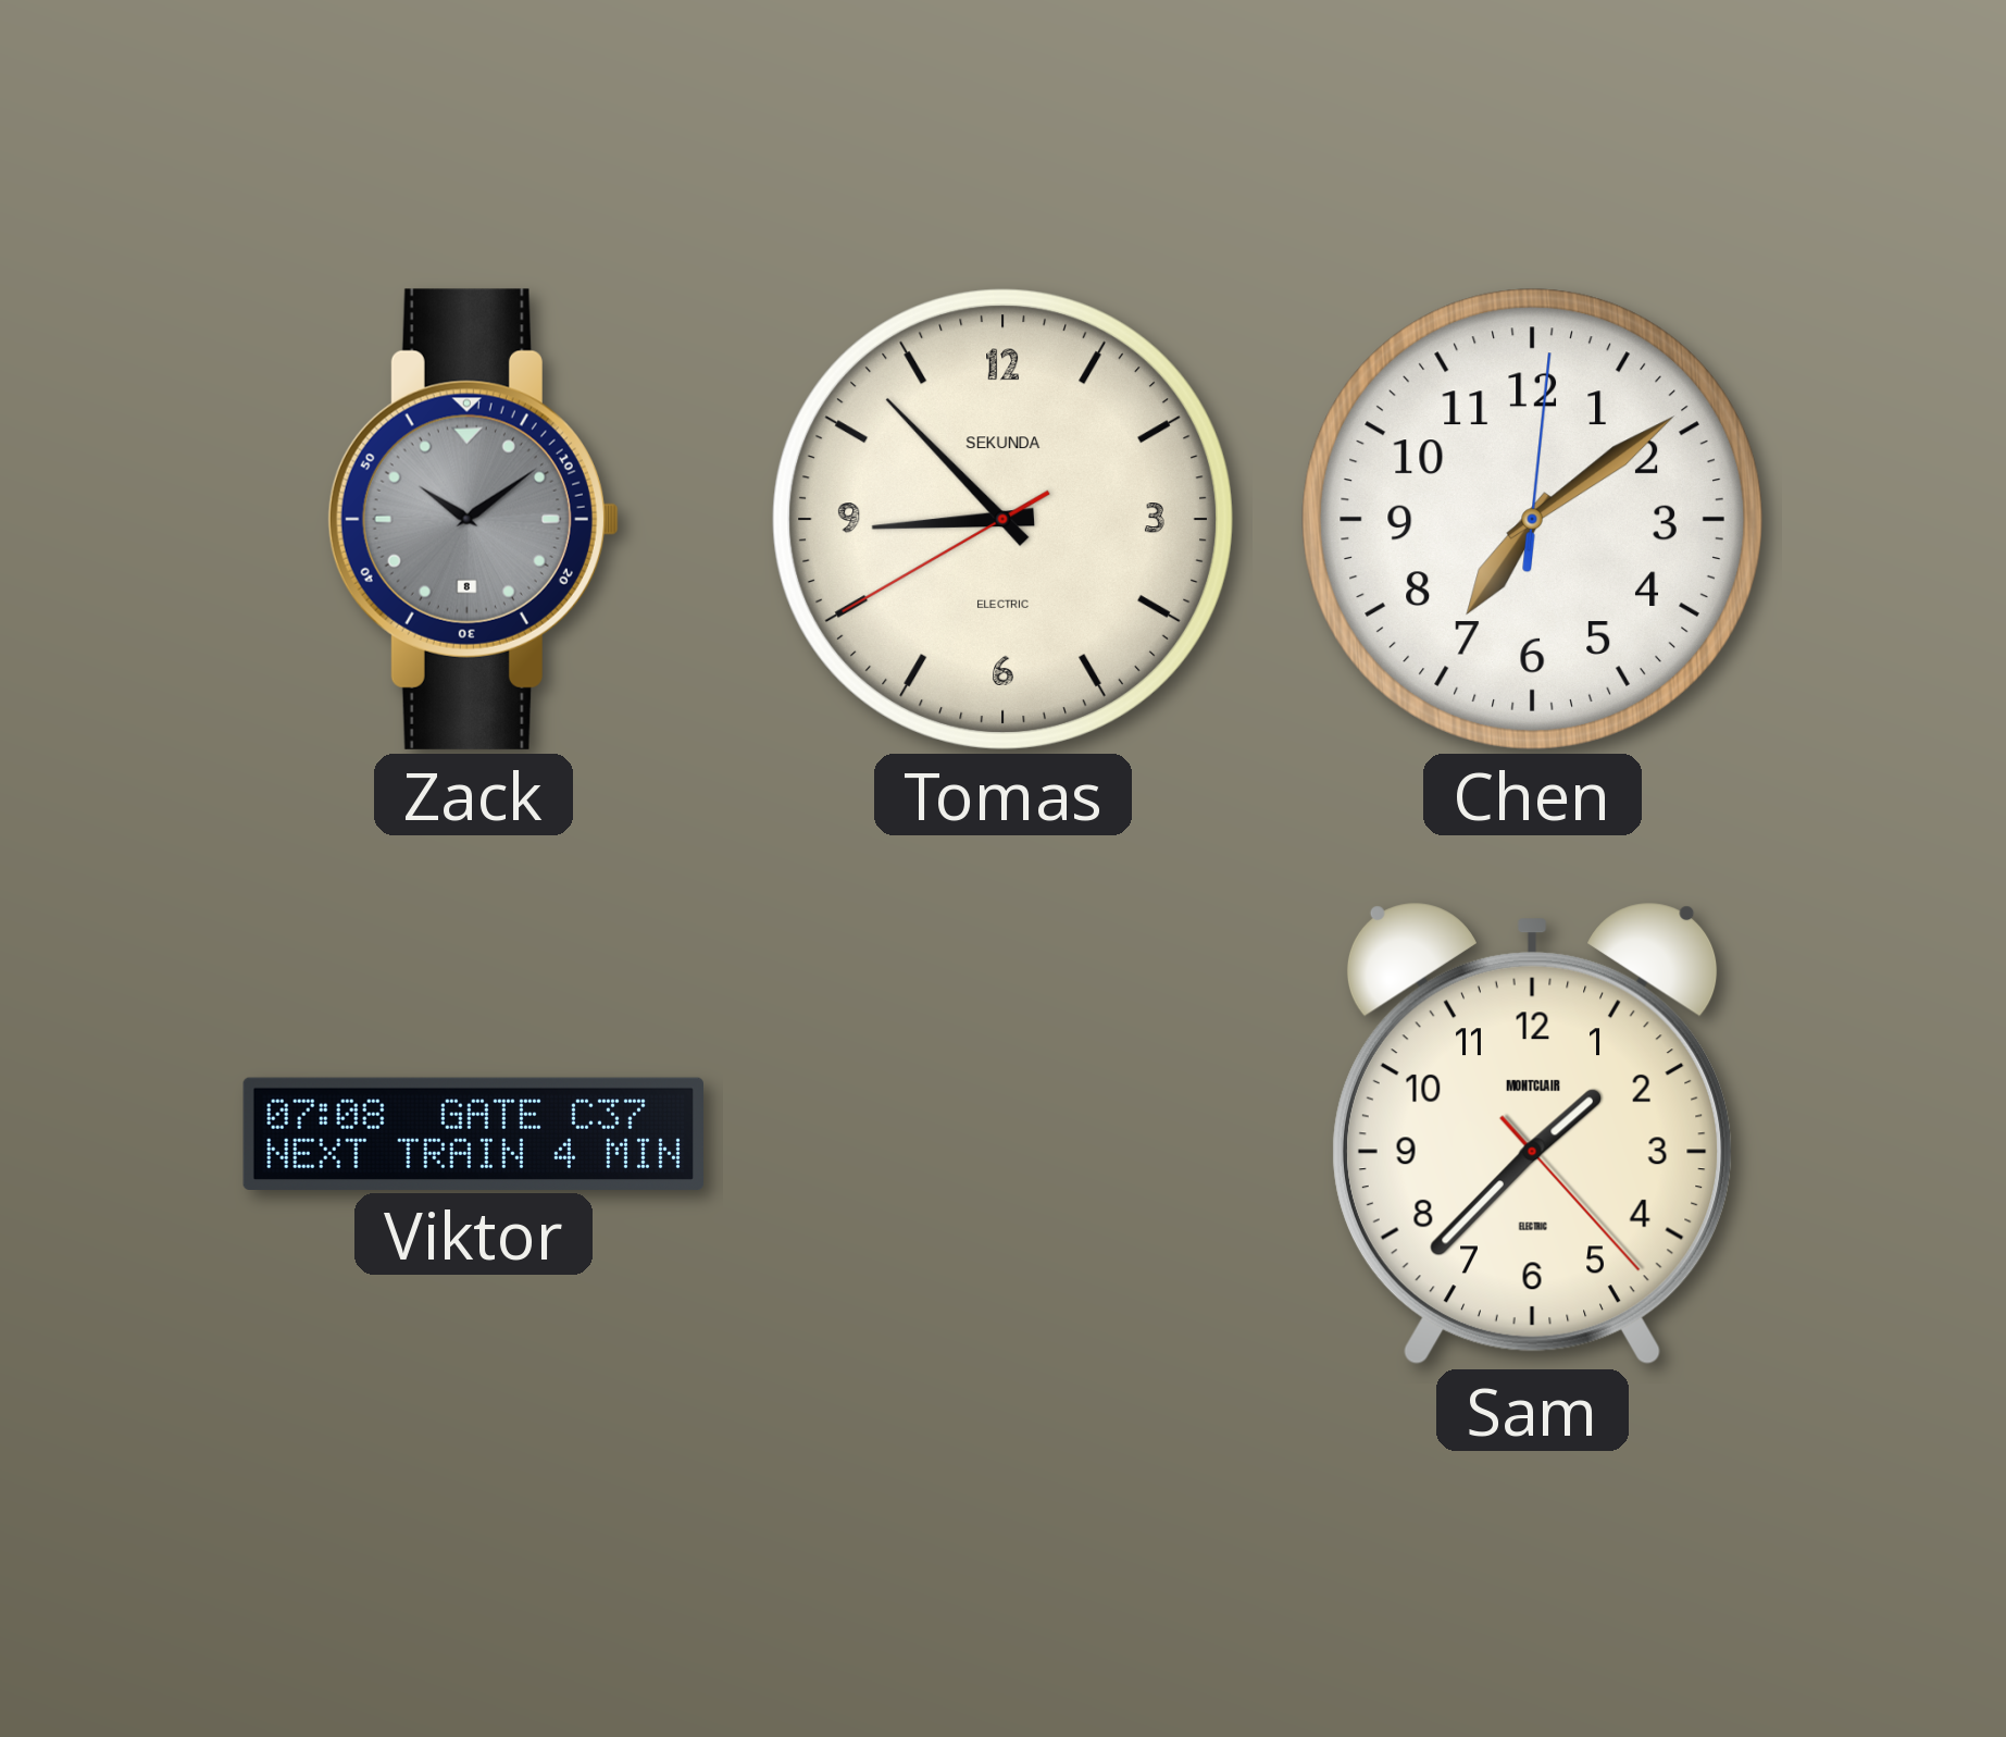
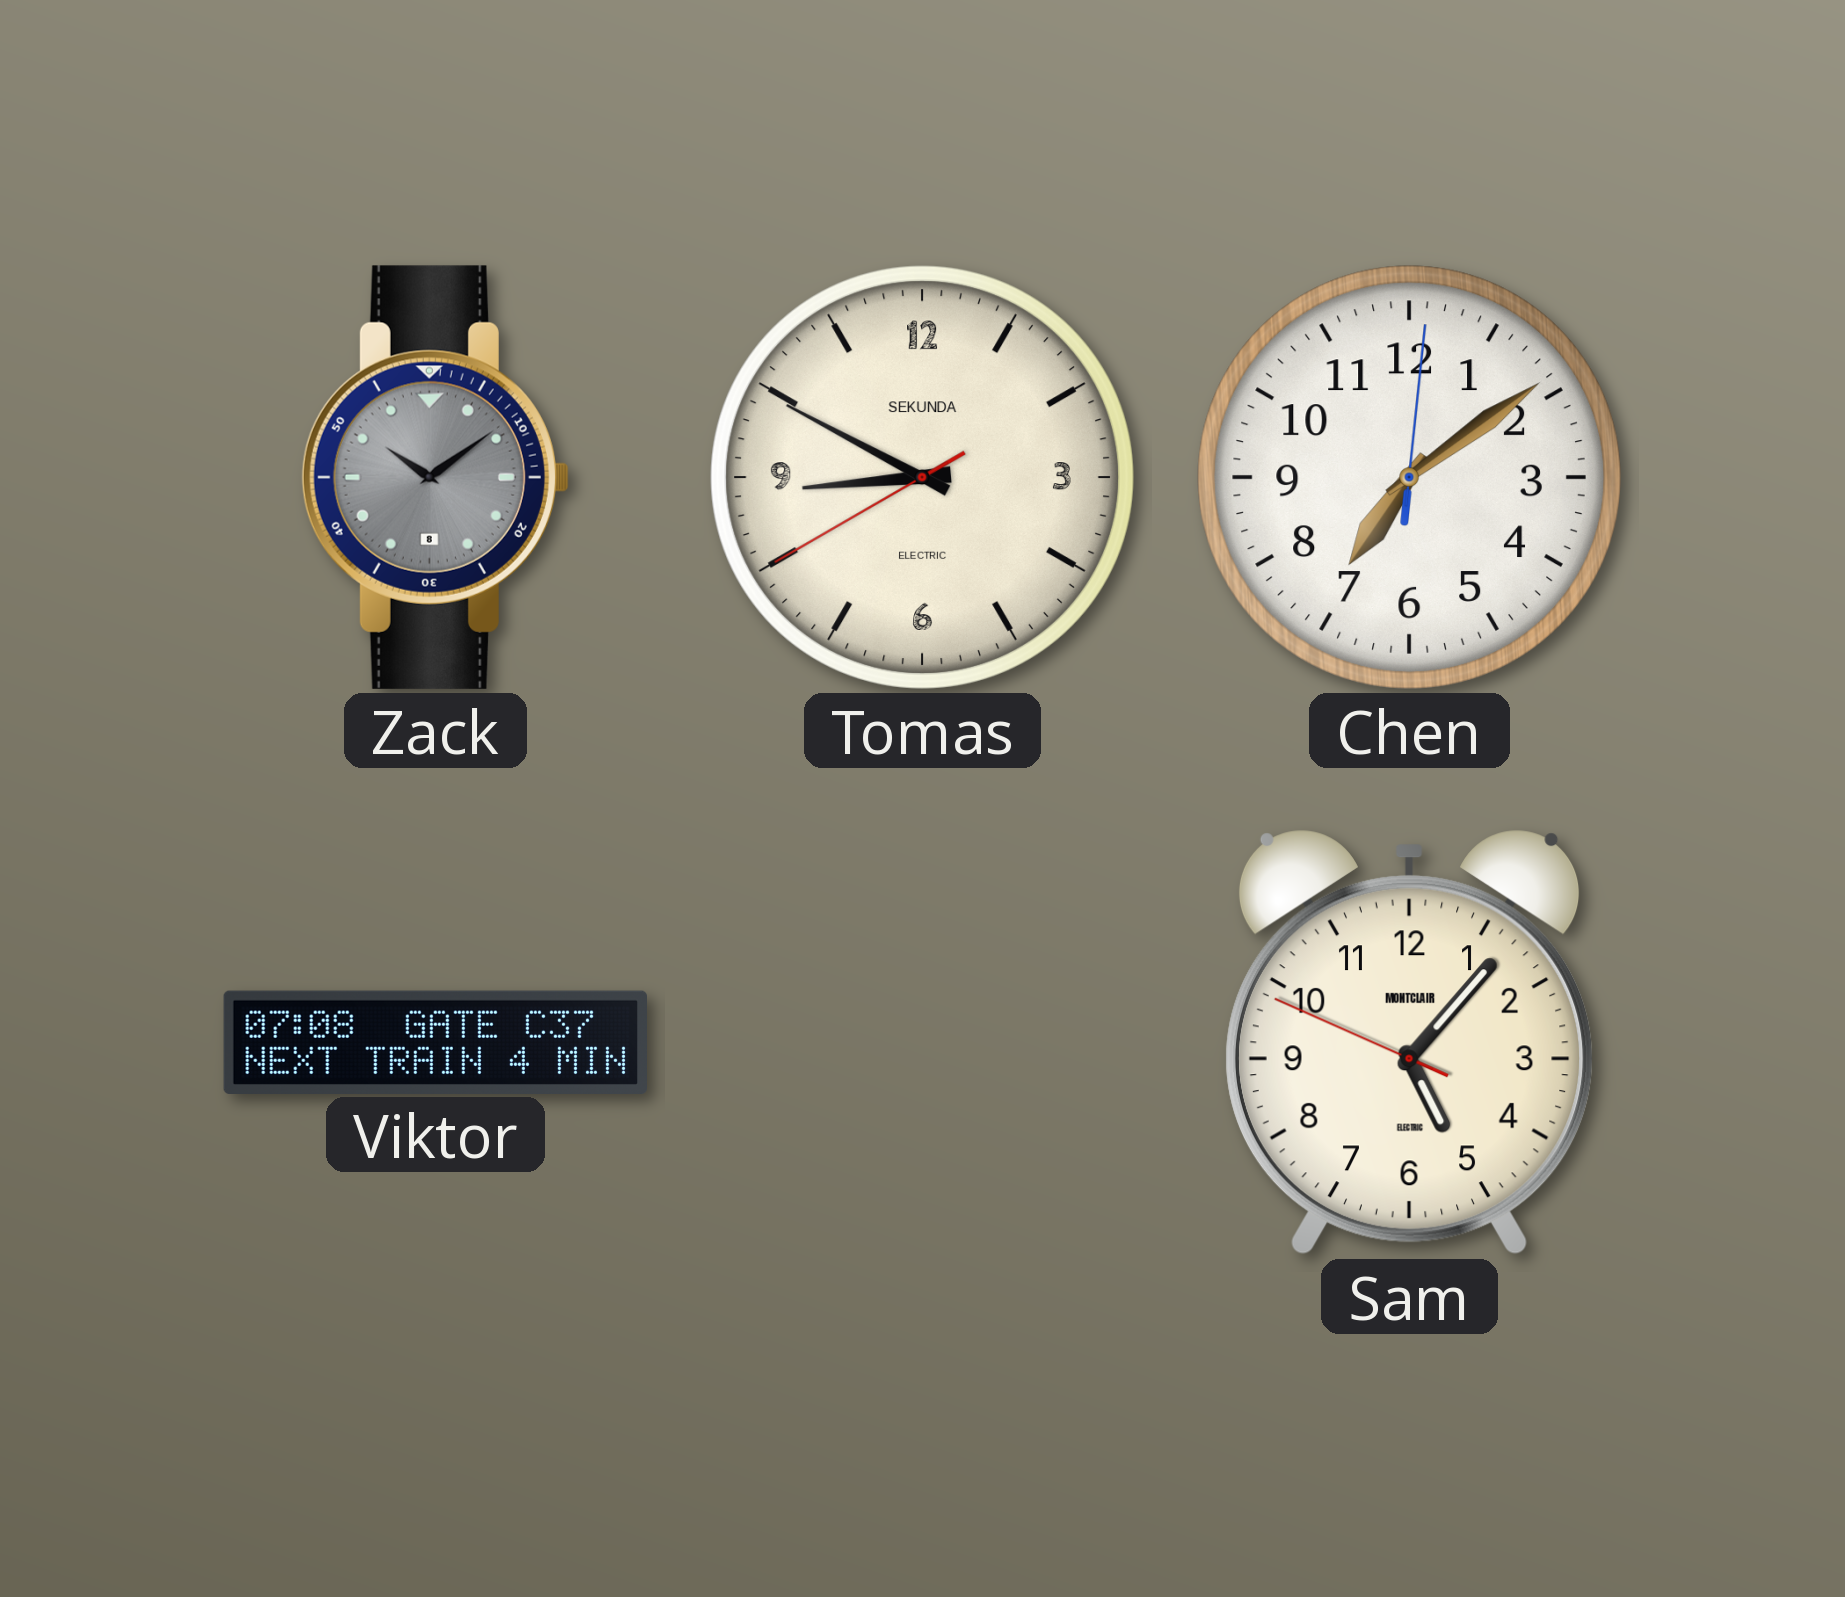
Tomas: 8:52 -> 8:49
Sam: 1:37 -> 5:06
